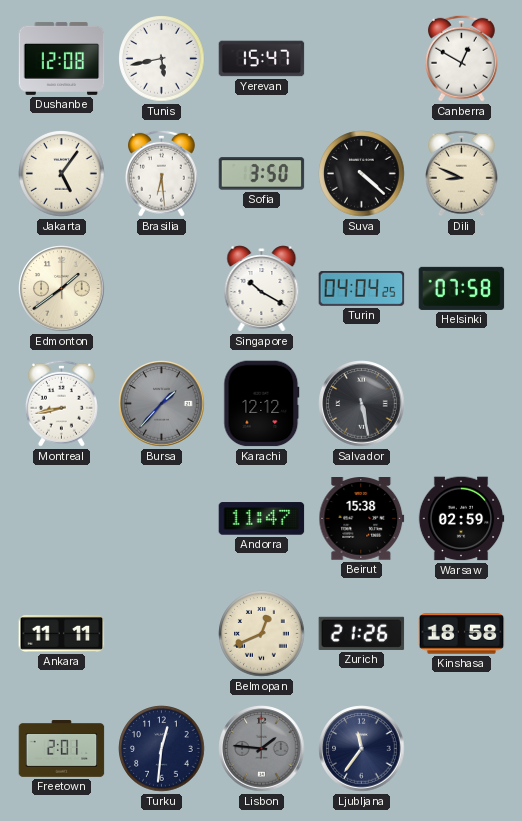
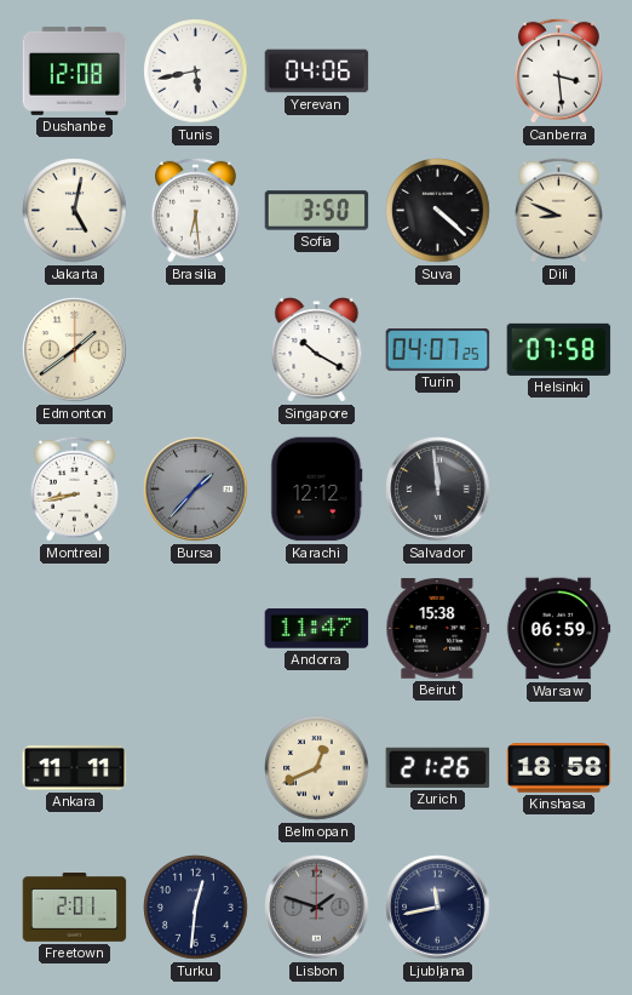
Yerevan: 15:47 -> 04:06
Canberra: 12:50 -> 3:29
Jakarta: 5:06 -> 5:02
Turin: 04:04 -> 04:07
Salvador: 5:28 -> 11:59
Warsaw: 02:59 -> 06:59
Lisbon: 1:46 -> 1:48
Ljubljana: 11:36 -> 11:43
